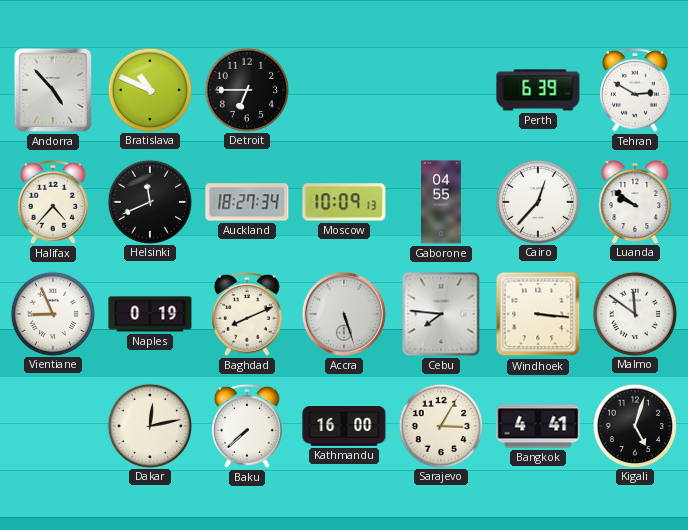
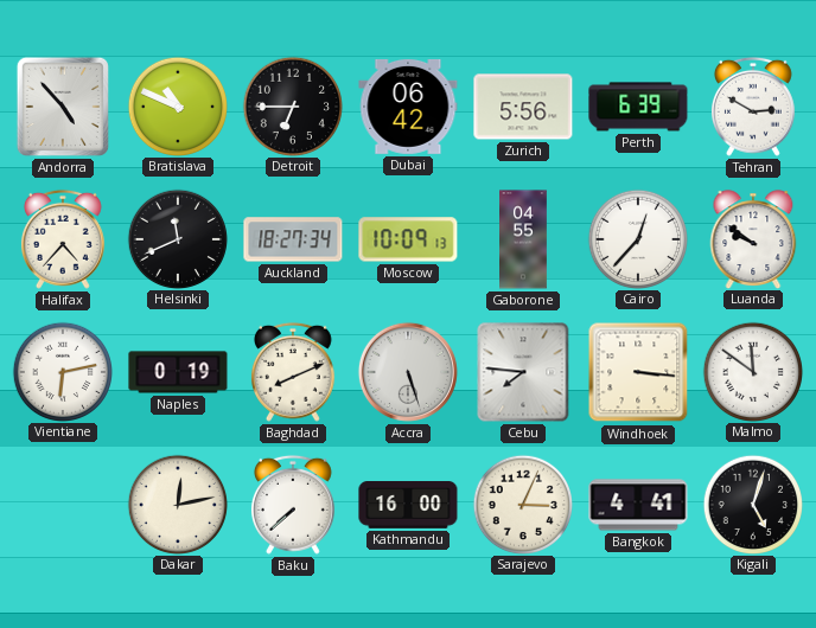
Dubai: none -> 06:42
Zurich: none -> 5:56
Vientiane: 8:56 -> 6:13
Sarajevo: 3:05 -> 3:04
